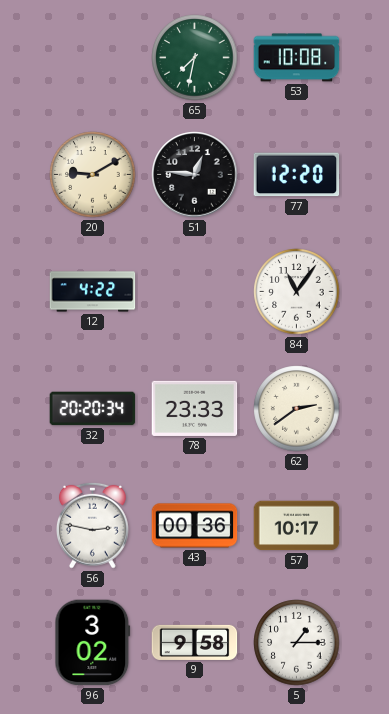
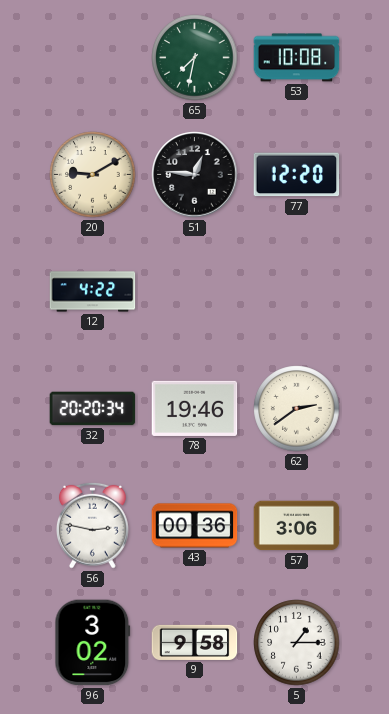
84: 11:06 -> none
78: 23:33 -> 19:46
57: 10:17 -> 3:06
